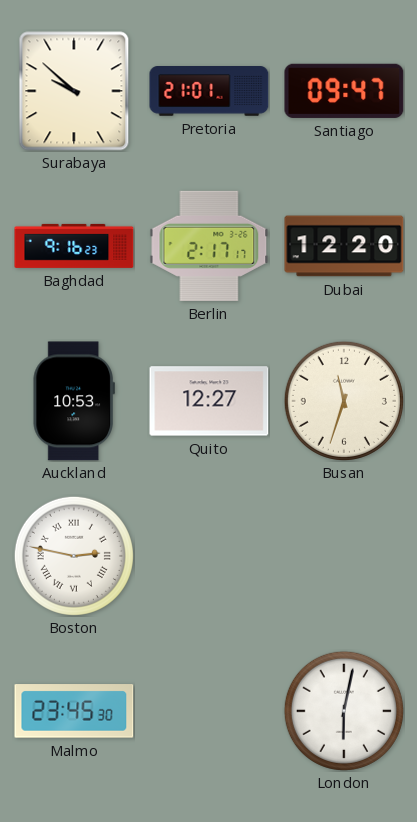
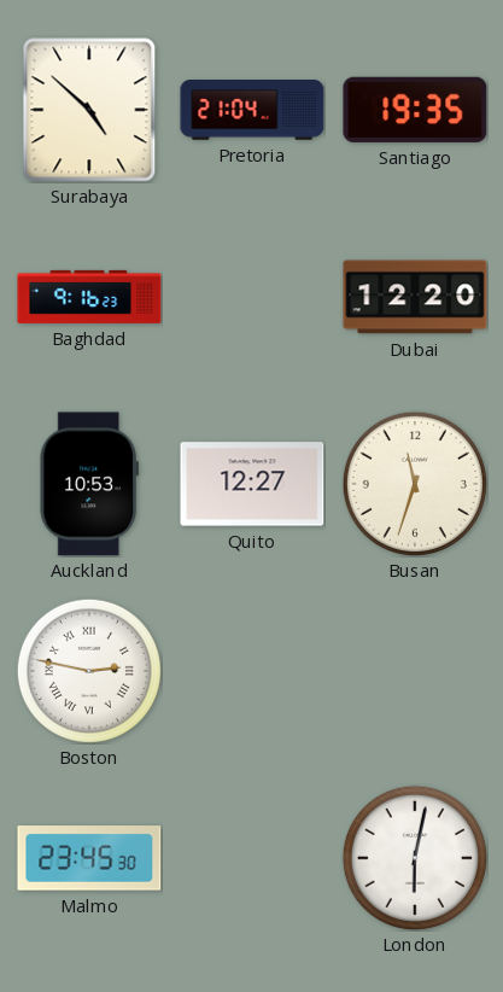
Surabaya: 9:52 -> 4:52
Pretoria: 21:01 -> 21:04
Santiago: 09:47 -> 19:35
Berlin: 2:17 -> none
